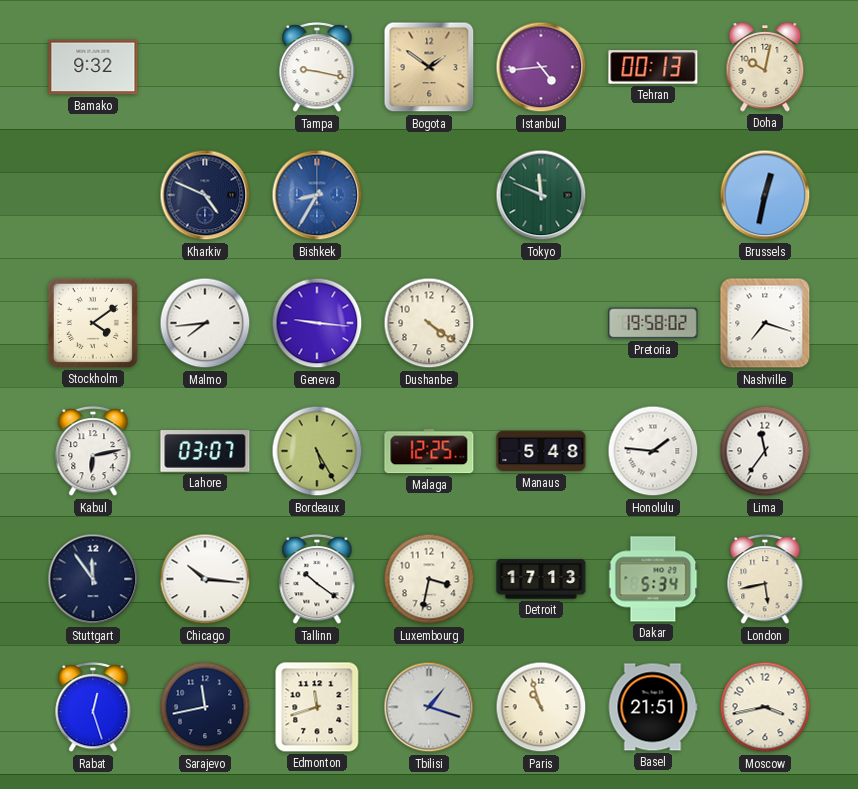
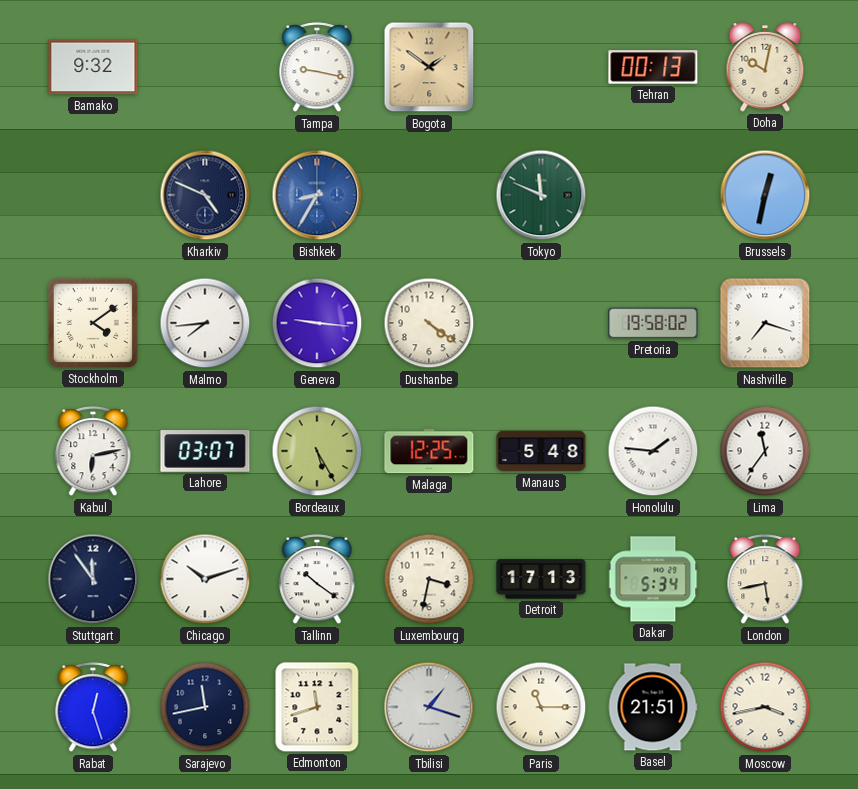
Istanbul: 4:44 -> none
Chicago: 10:16 -> 10:12
Paris: 10:57 -> 11:15
